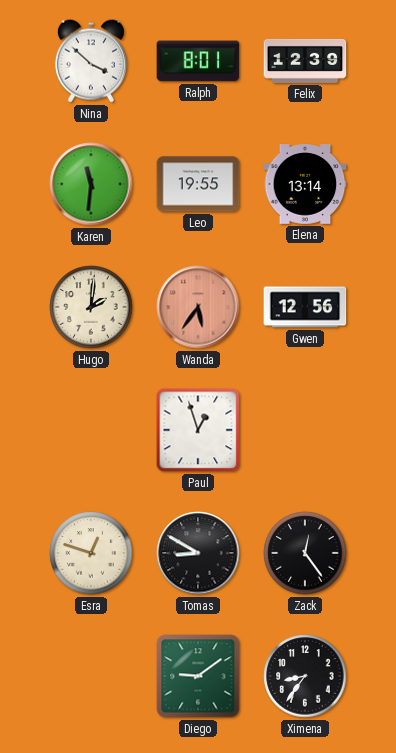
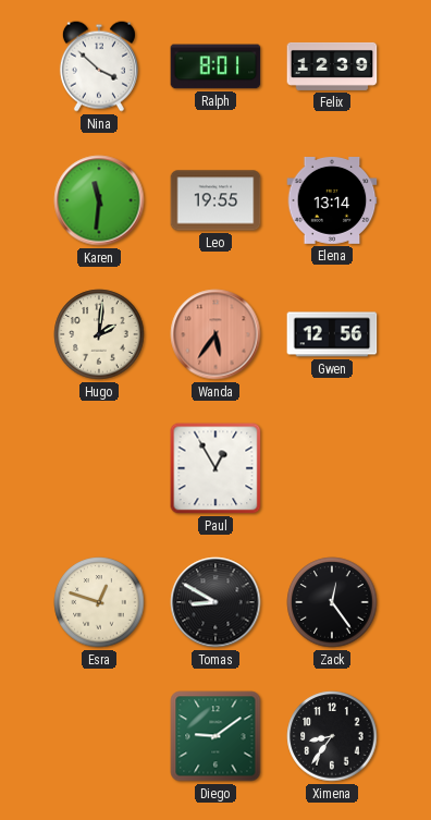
Paul: 12:57 -> 12:55
